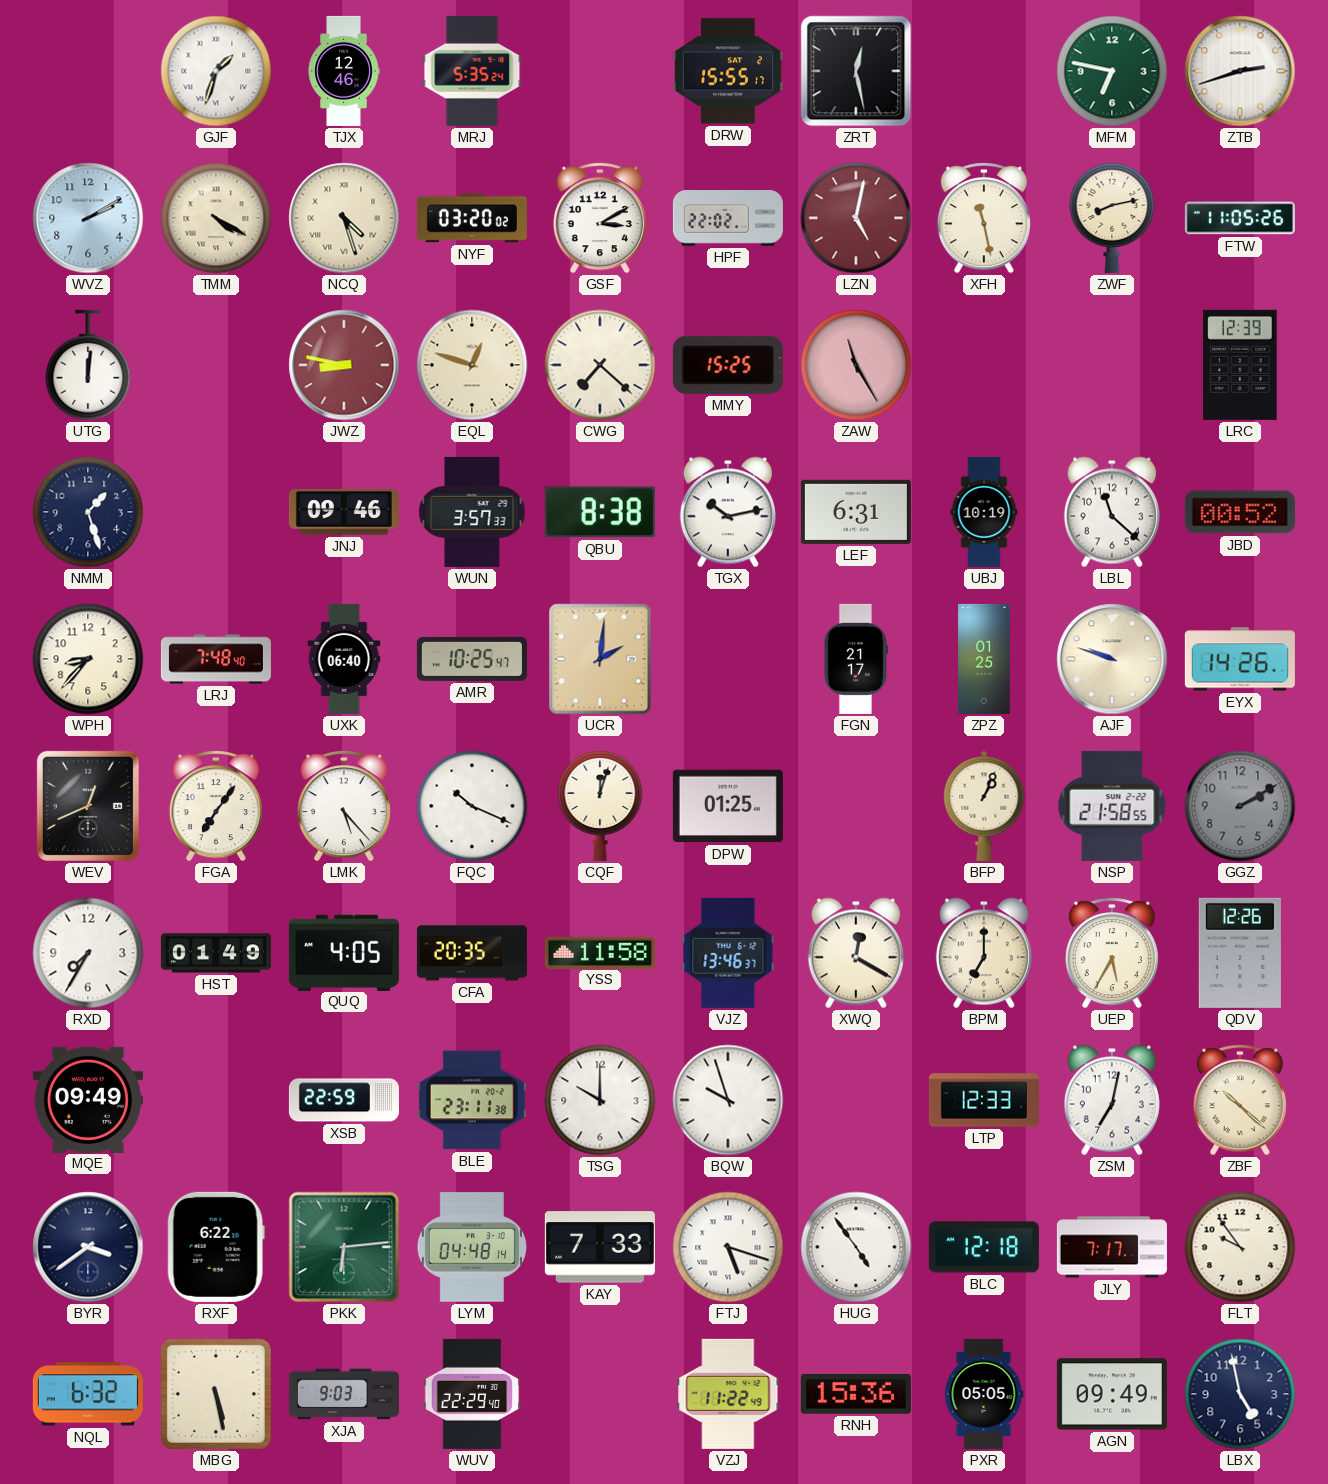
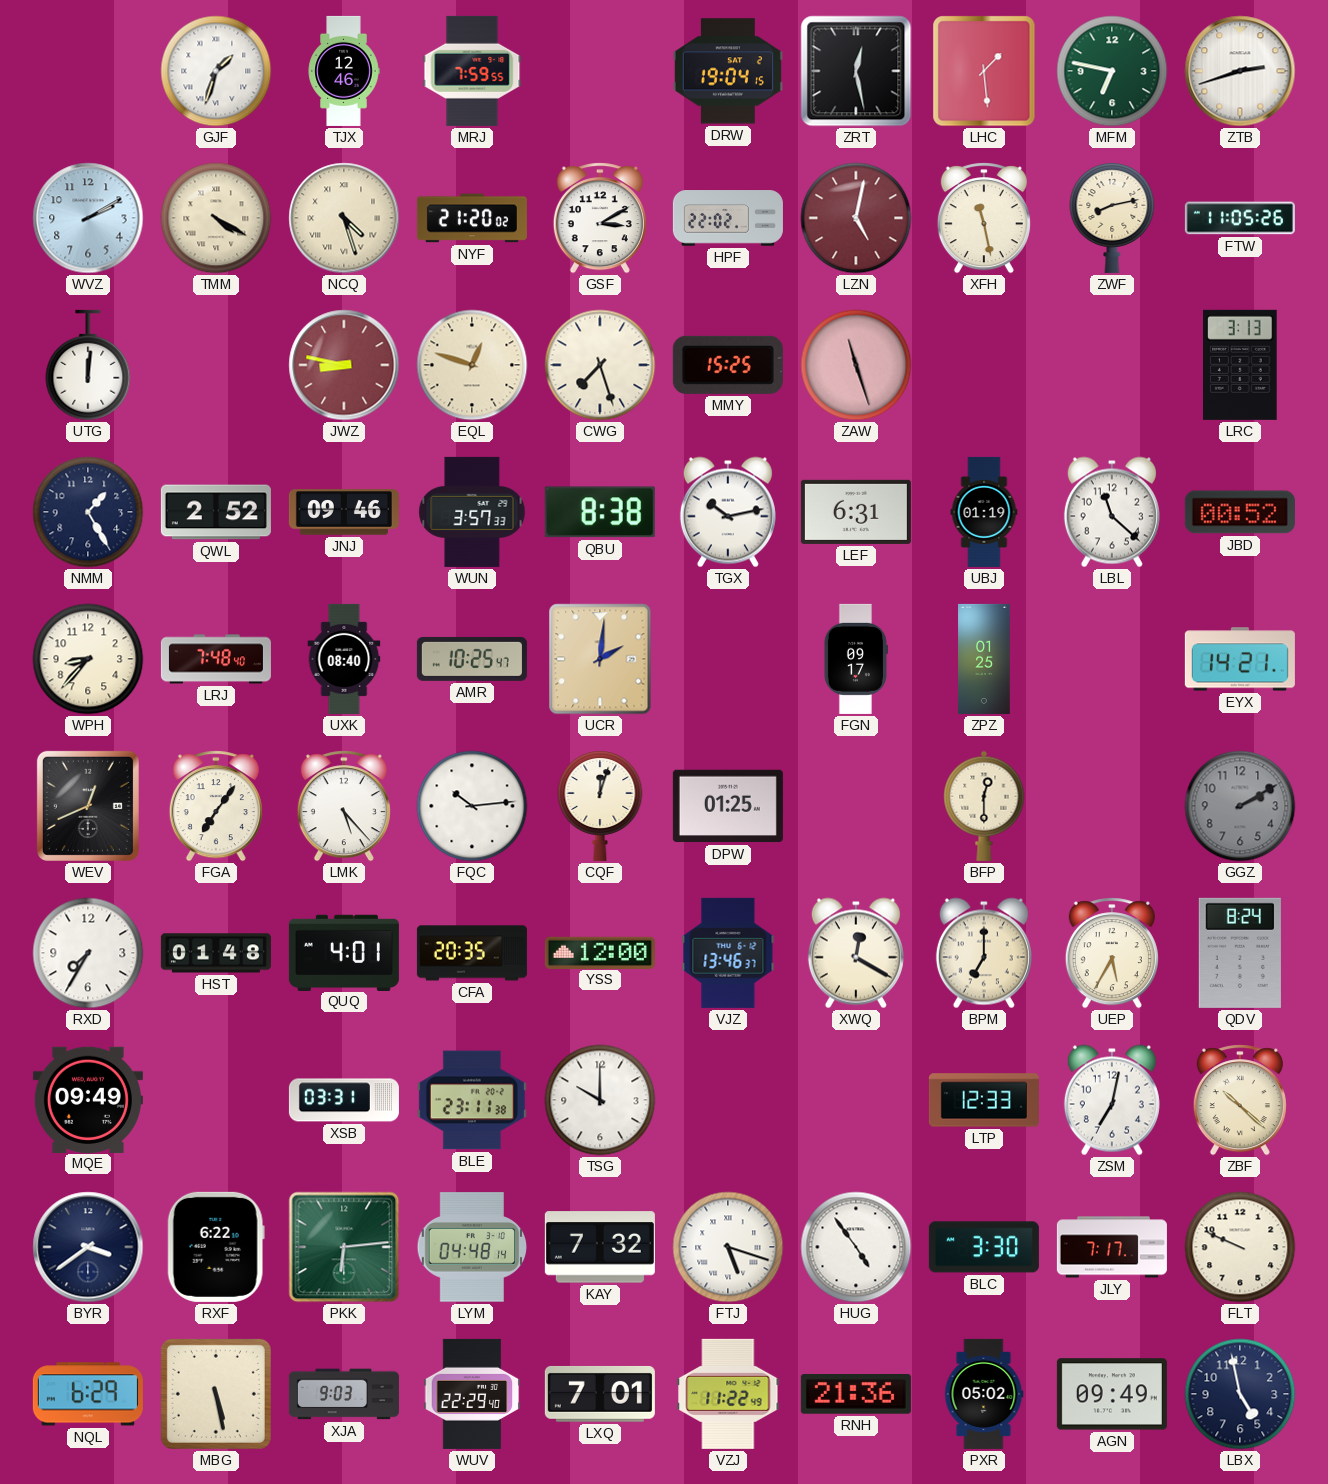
MRJ: 5:35 -> 7:59
DRW: 15:55 -> 19:04
LHC: none -> 1:29
NYF: 03:20 -> 21:20
CWG: 7:22 -> 7:27
ZAW: 11:25 -> 11:27
LRC: 12:39 -> 3:13
NMM: 1:27 -> 1:25
QWL: none -> 2:52
UBJ: 10:19 -> 01:19
UXK: 06:40 -> 08:40
FGN: 21:17 -> 09:17
AJF: 9:48 -> none
EYX: 14:26 -> 14:21
FQC: 10:19 -> 10:14
BFP: 1:04 -> 12:30
NSP: 21:58 -> none
HST: 01:49 -> 01:48
QUQ: 4:05 -> 4:01
YSS: 11:58 -> 12:00
QDV: 12:26 -> 8:24
XSB: 22:59 -> 03:31
BQW: 9:57 -> none
KAY: 7:33 -> 7:32
BLC: 12:18 -> 3:30
FLT: 9:54 -> 9:49
NQL: 6:32 -> 6:29
LXQ: none -> 7:01
RNH: 15:36 -> 21:36
PXR: 05:05 -> 05:02
